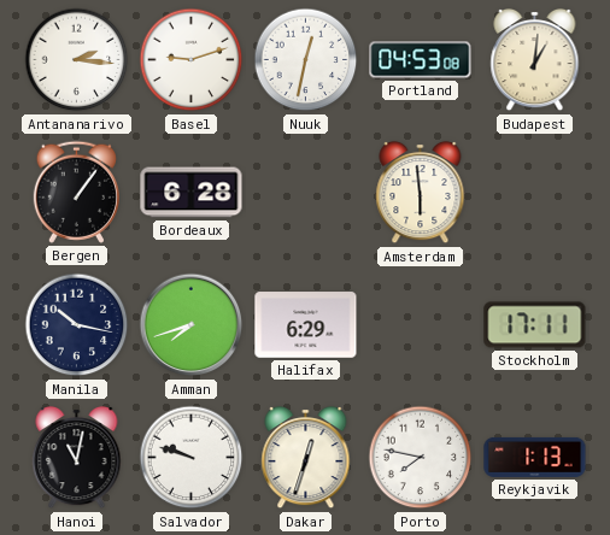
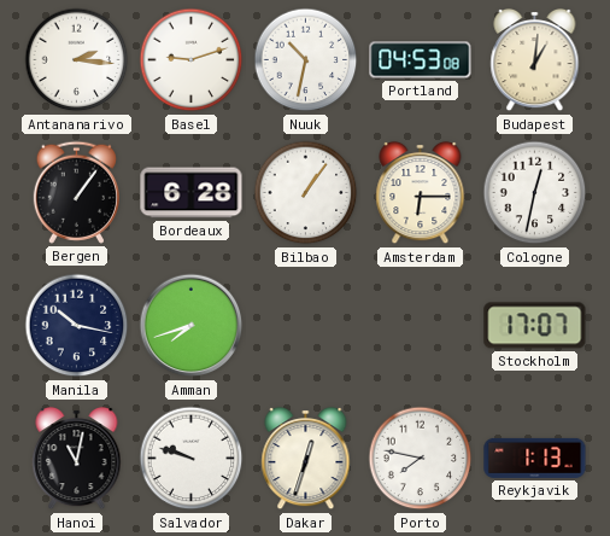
Nuuk: 12:32 -> 10:32
Bilbao: none -> 1:06
Amsterdam: 5:59 -> 6:15
Cologne: none -> 12:32
Halifax: 6:29 -> none
Stockholm: 17:11 -> 17:07
